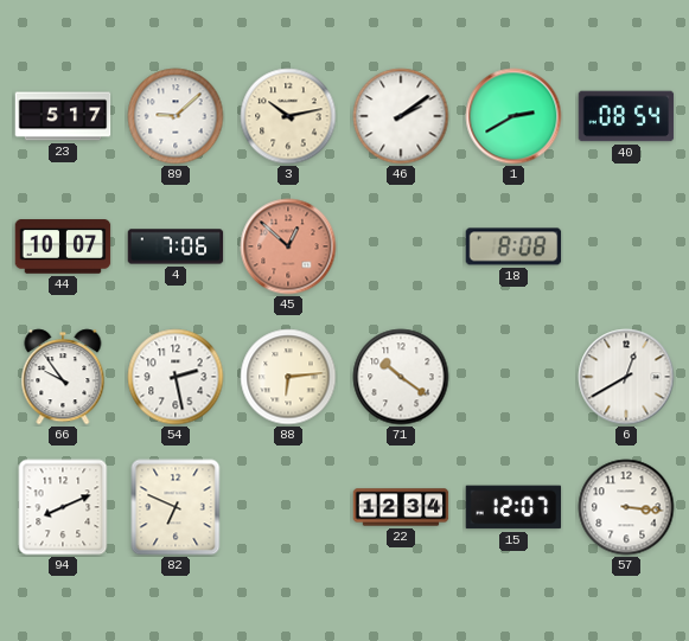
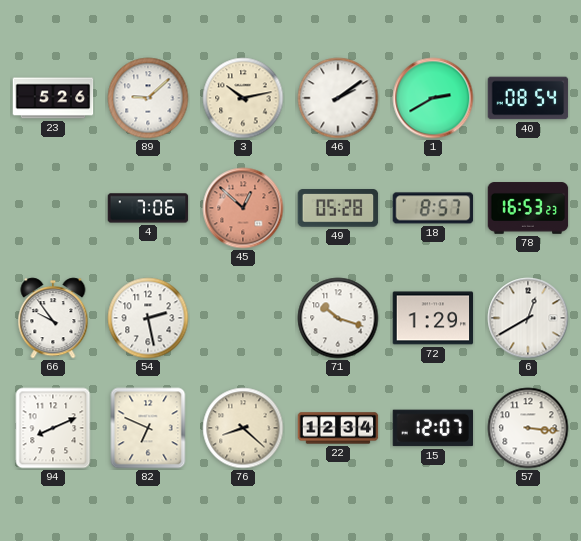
23: 5:17 -> 5:26
44: 10:07 -> none
49: none -> 05:28
18: 8:08 -> 8:57
78: none -> 16:53
88: 6:14 -> none
71: 10:21 -> 10:18
72: none -> 1:29
76: none -> 8:22
